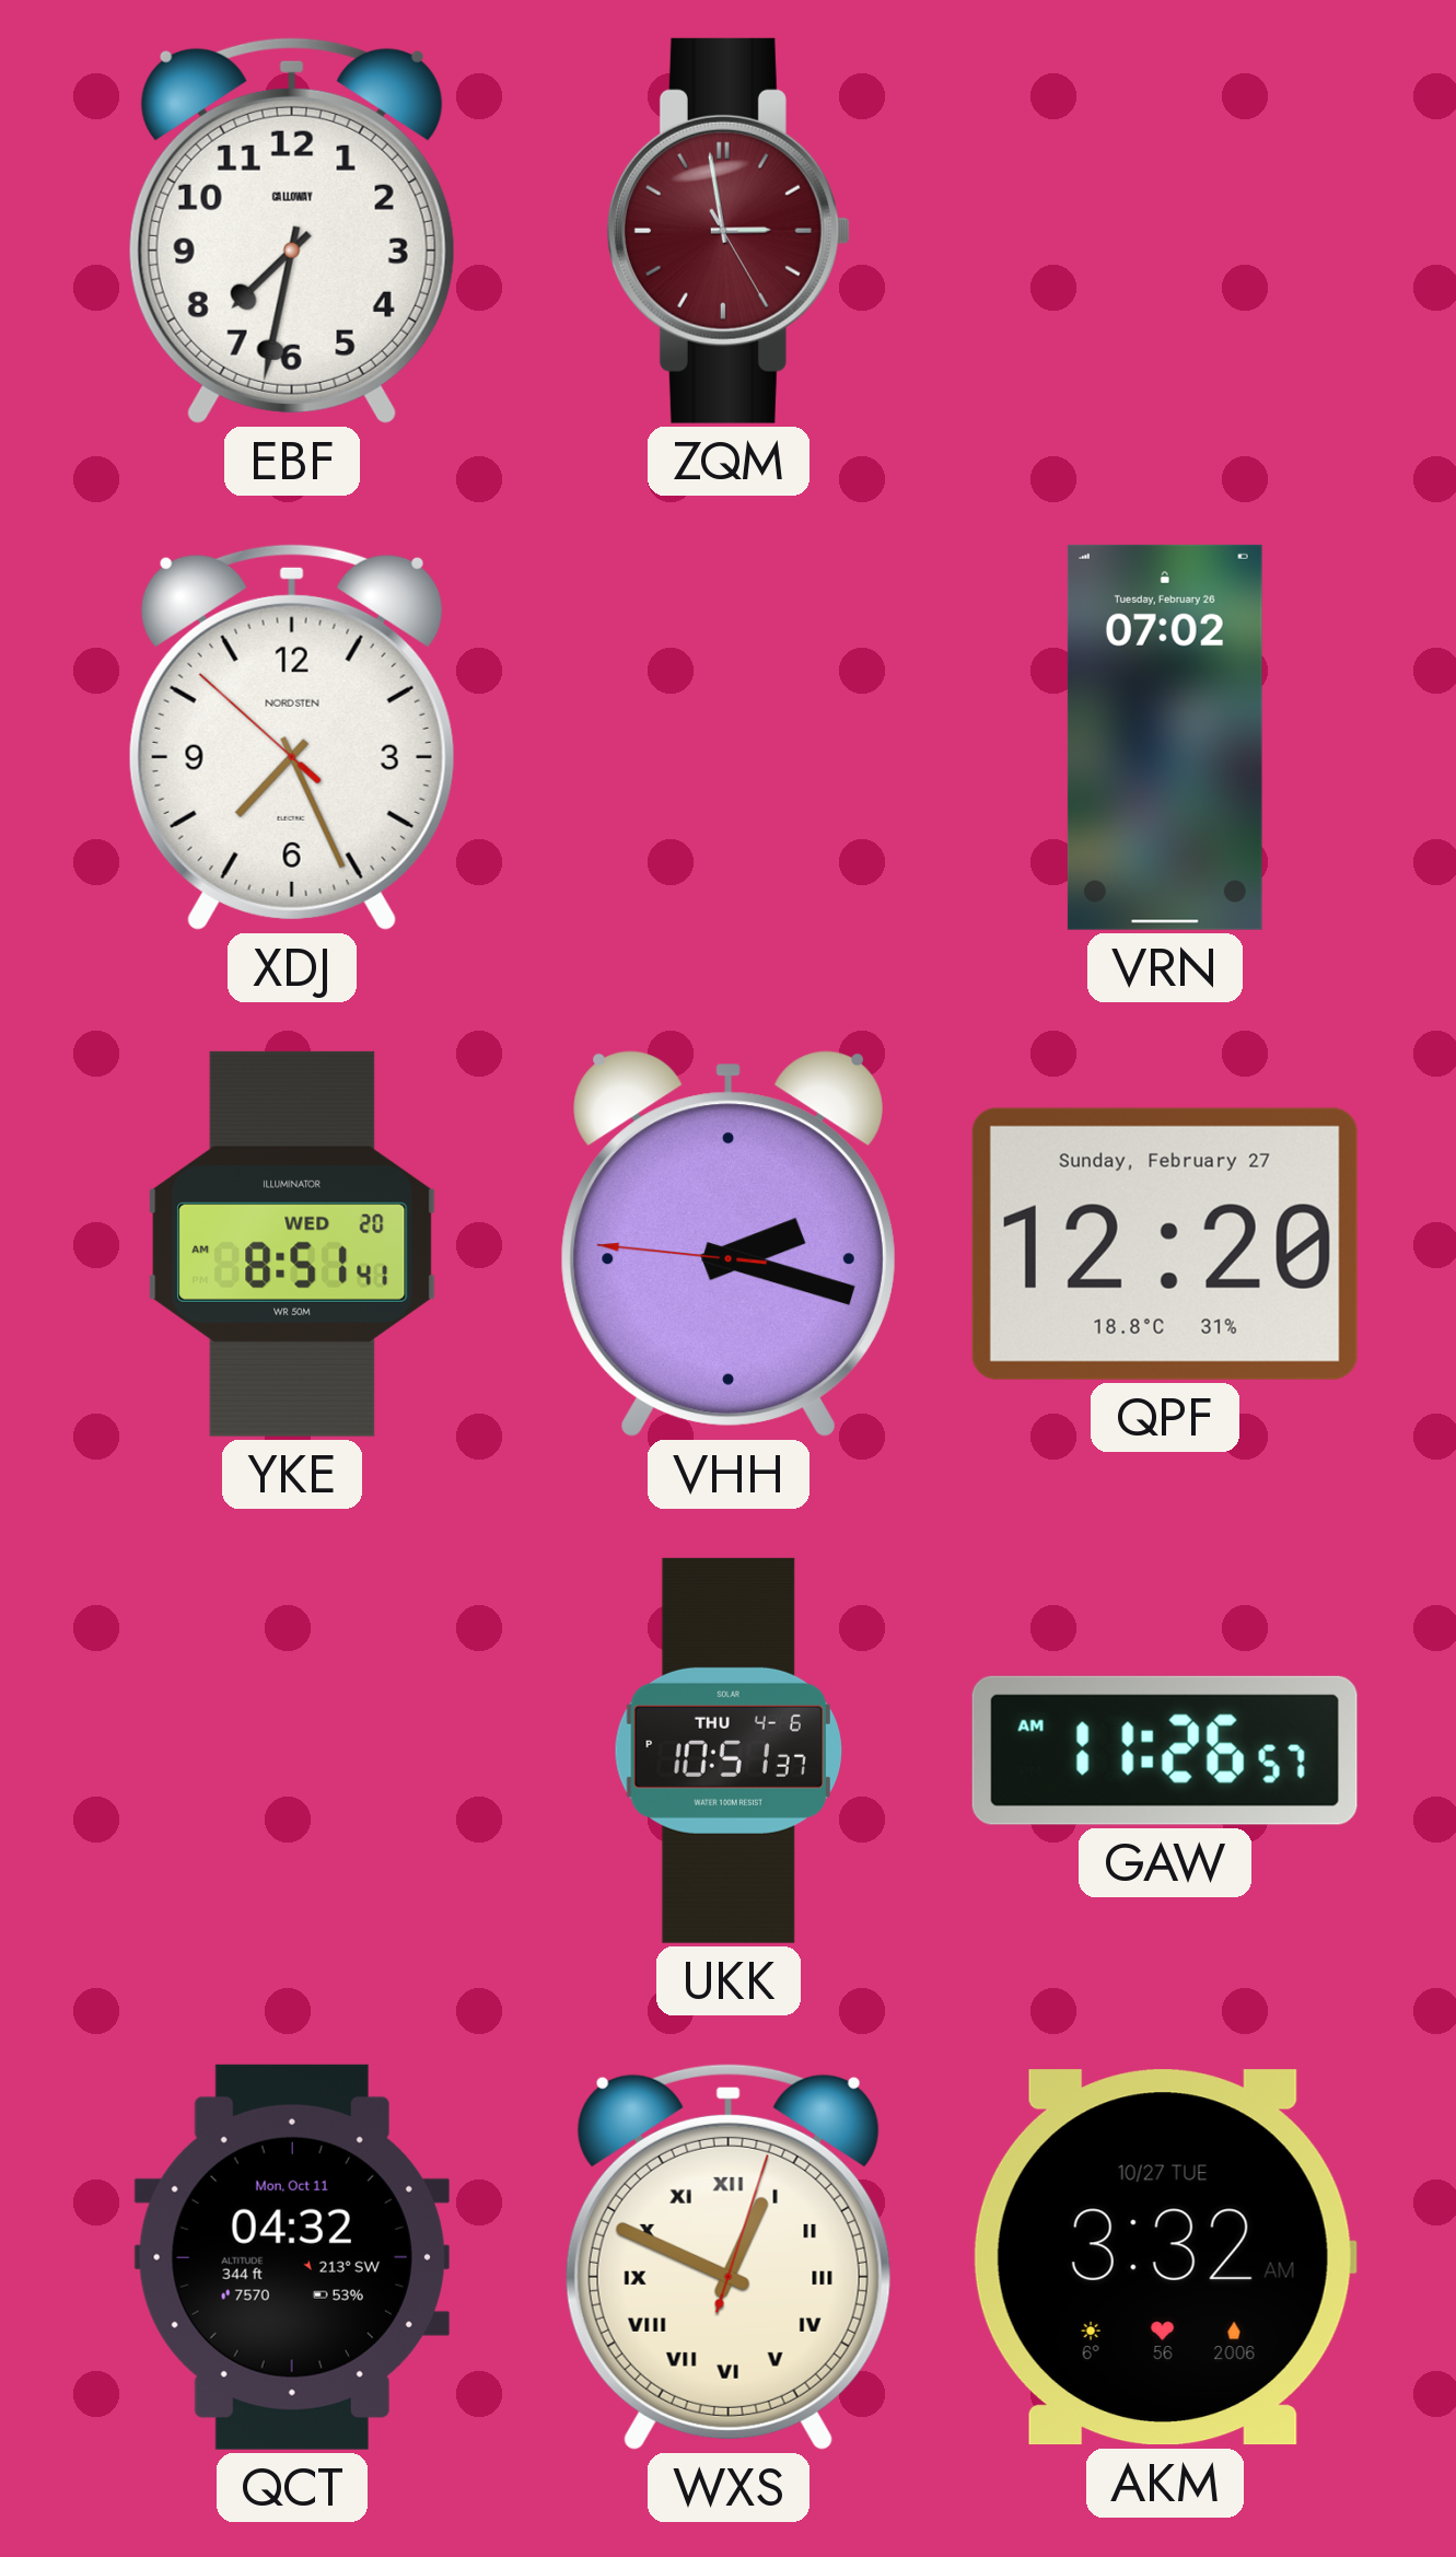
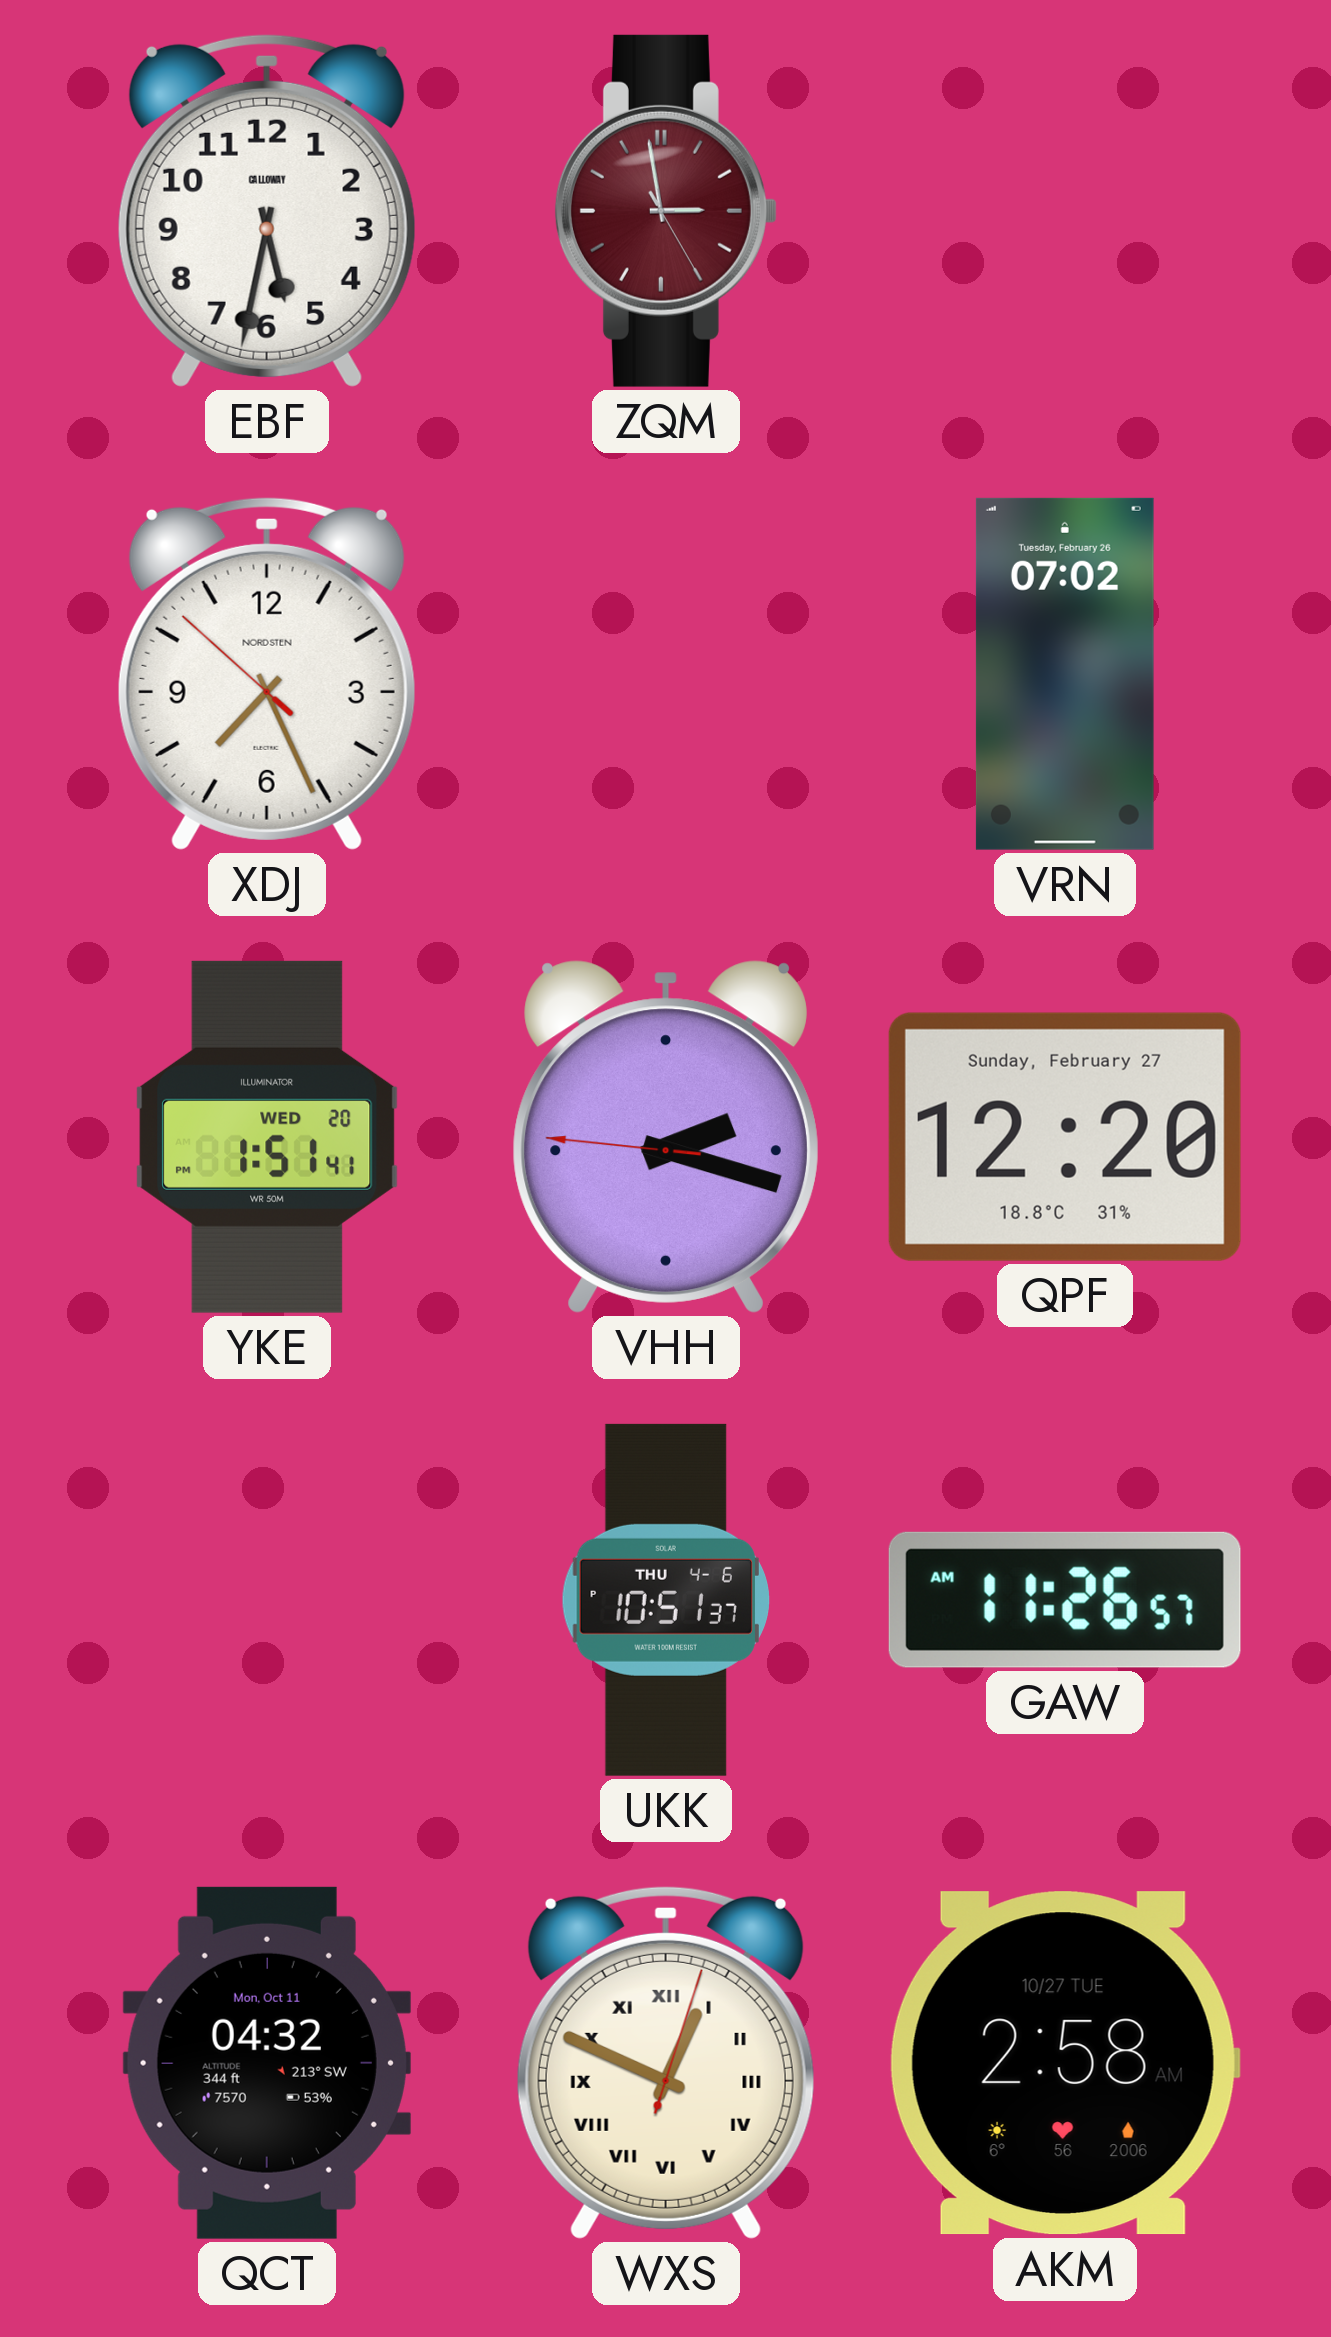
EBF: 7:32 -> 5:32
YKE: 8:51 -> 1:51
AKM: 3:32 -> 2:58
